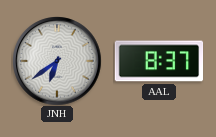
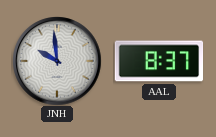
JNH: 6:39 -> 9:59
